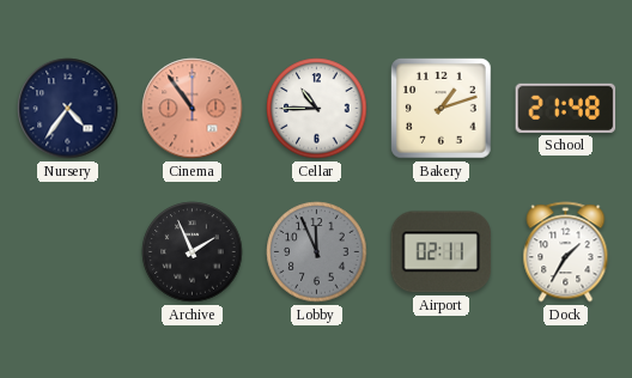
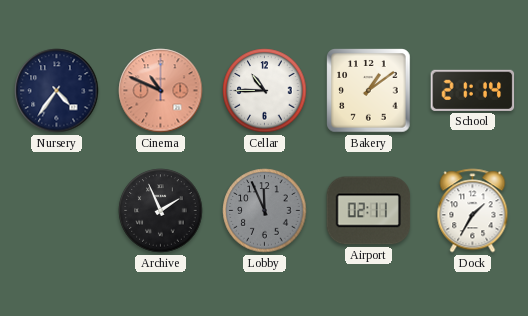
Cinema: 10:54 -> 10:49
Bakery: 1:12 -> 1:09
School: 21:48 -> 21:14
